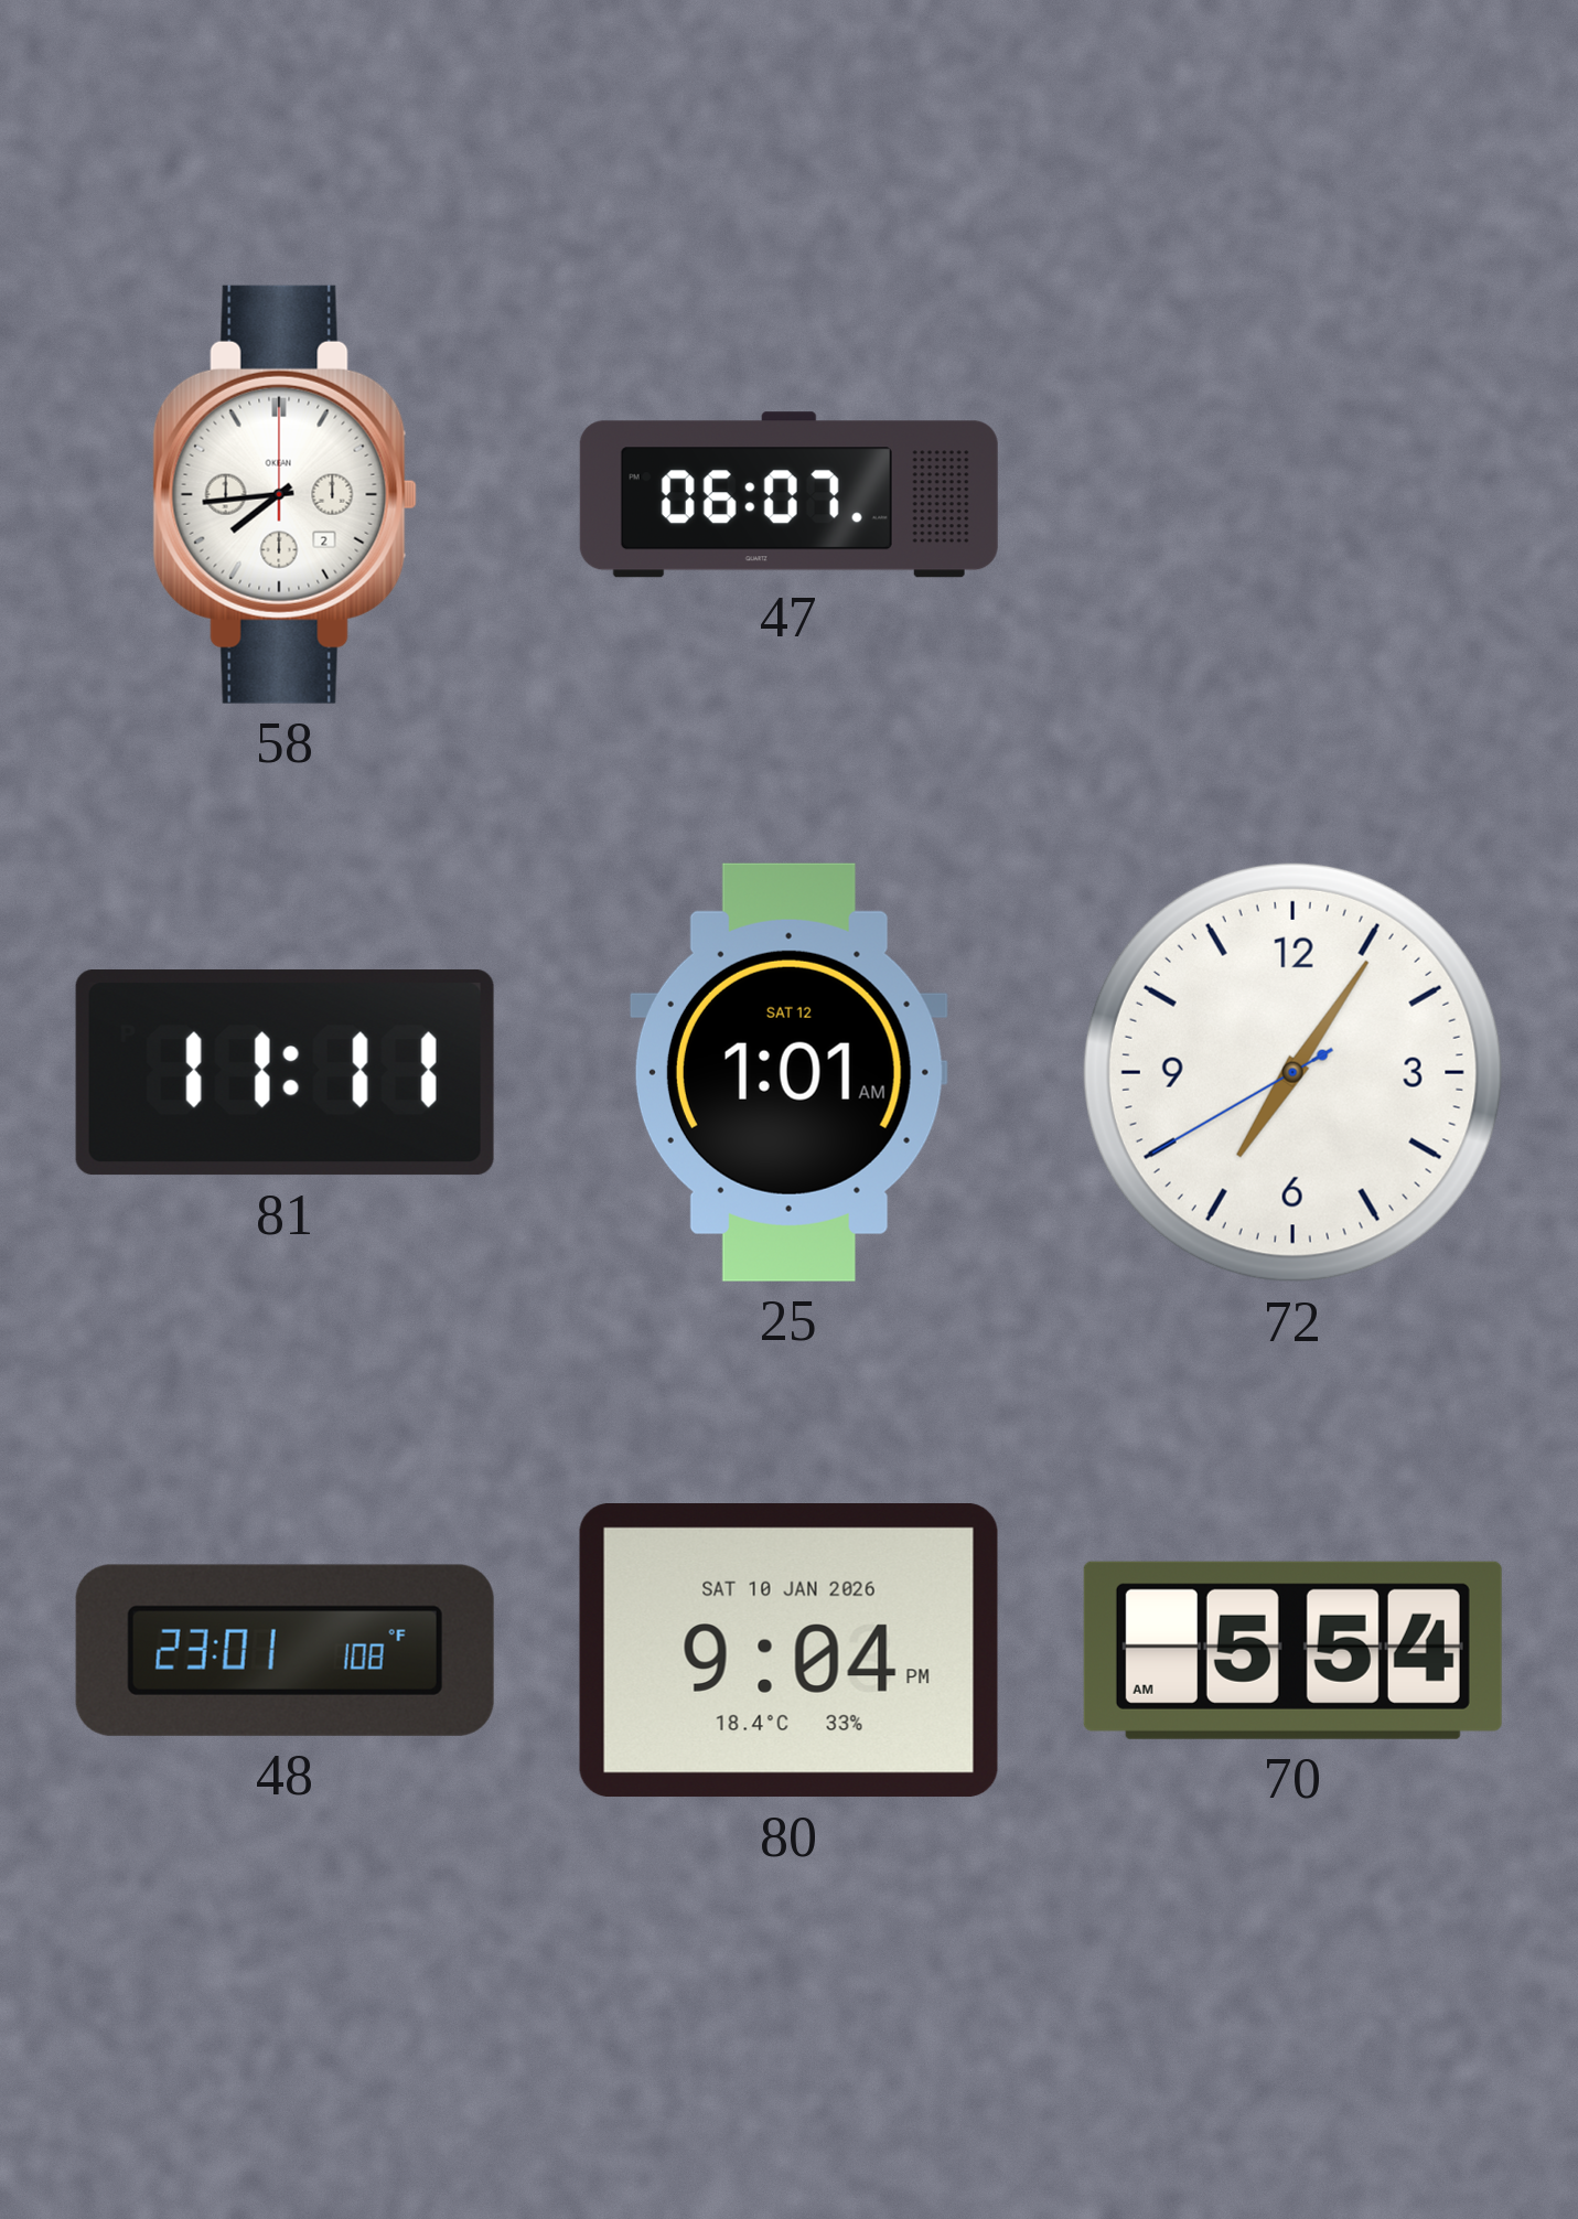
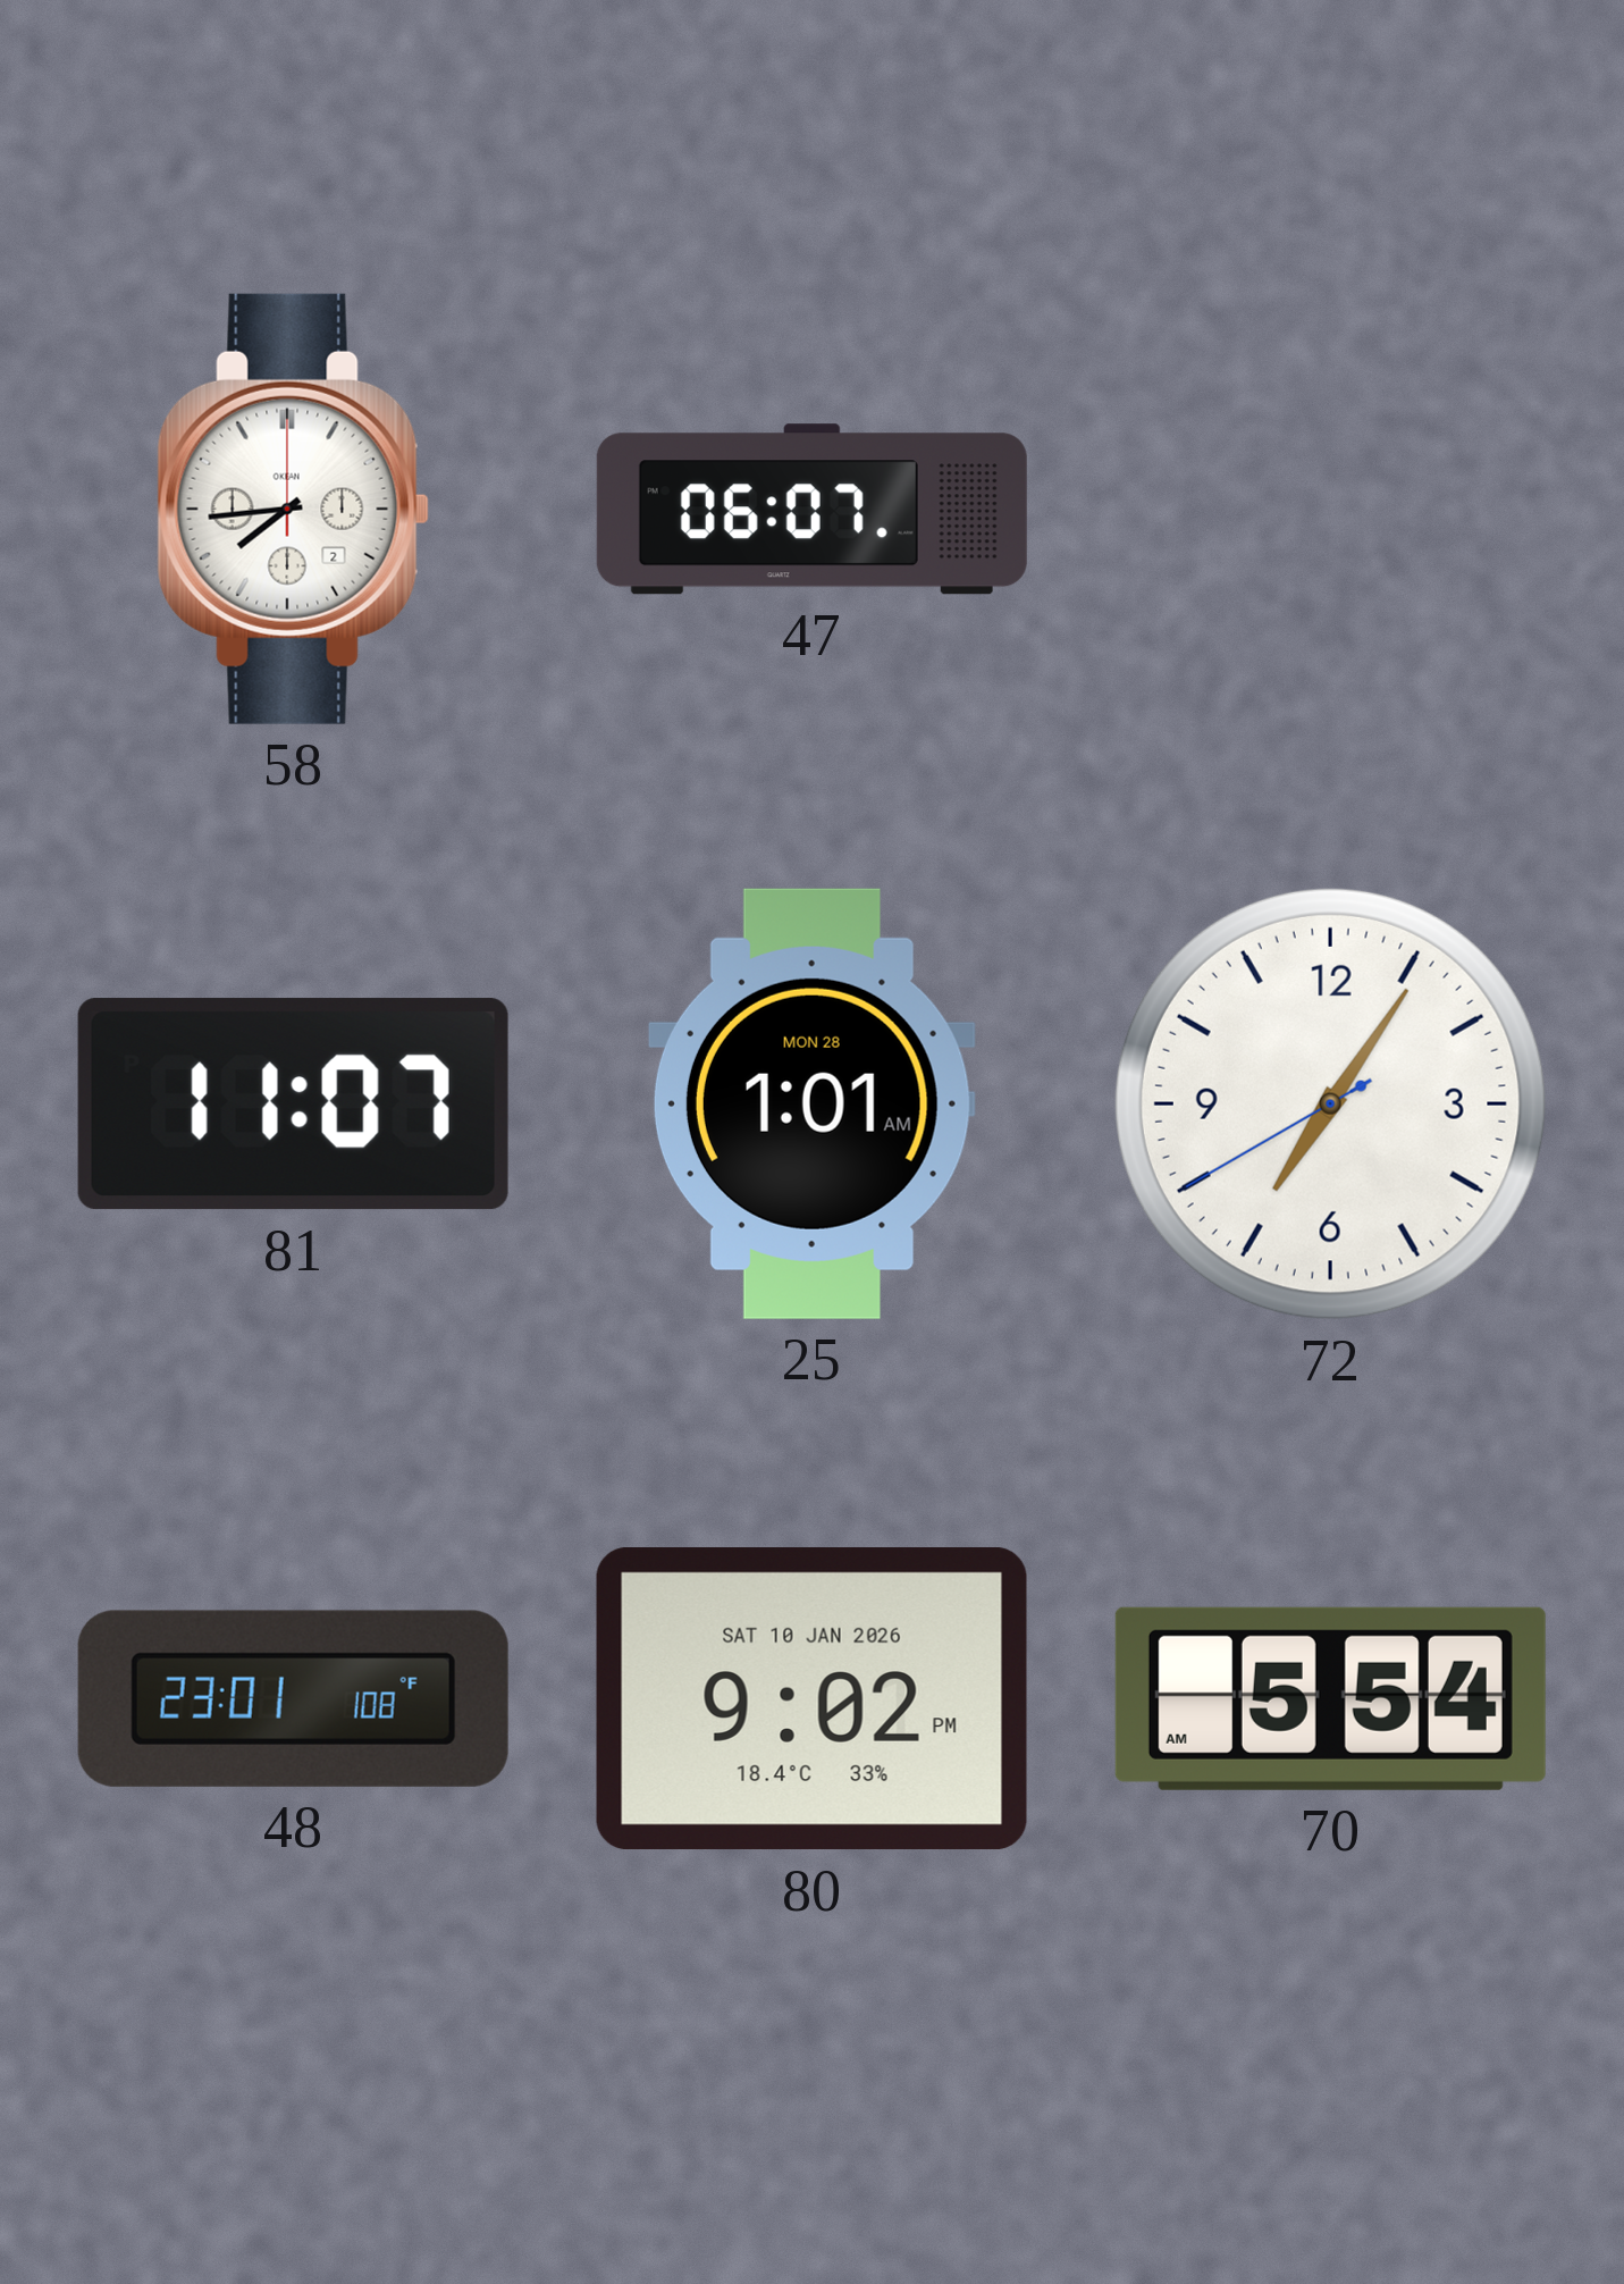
81: 11:11 -> 11:07
25 date: SAT 12 -> MON 28
80: 9:04 -> 9:02
